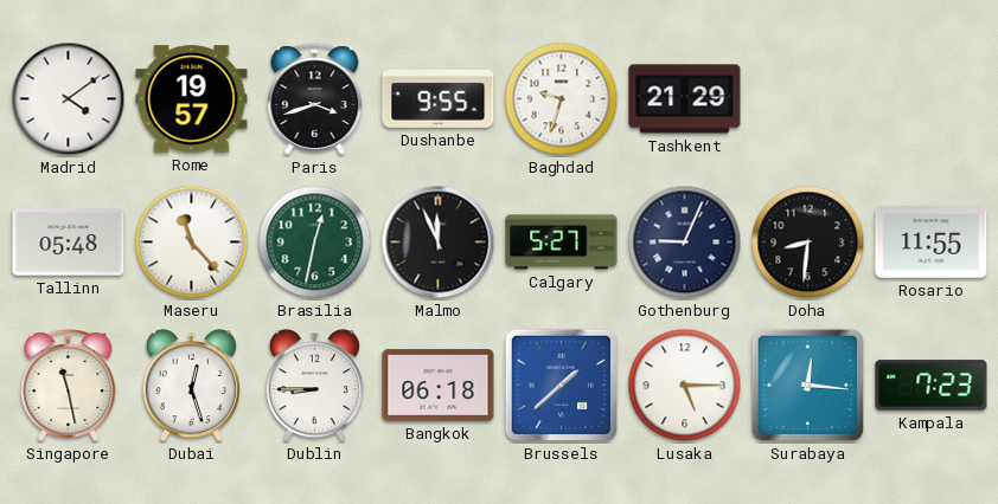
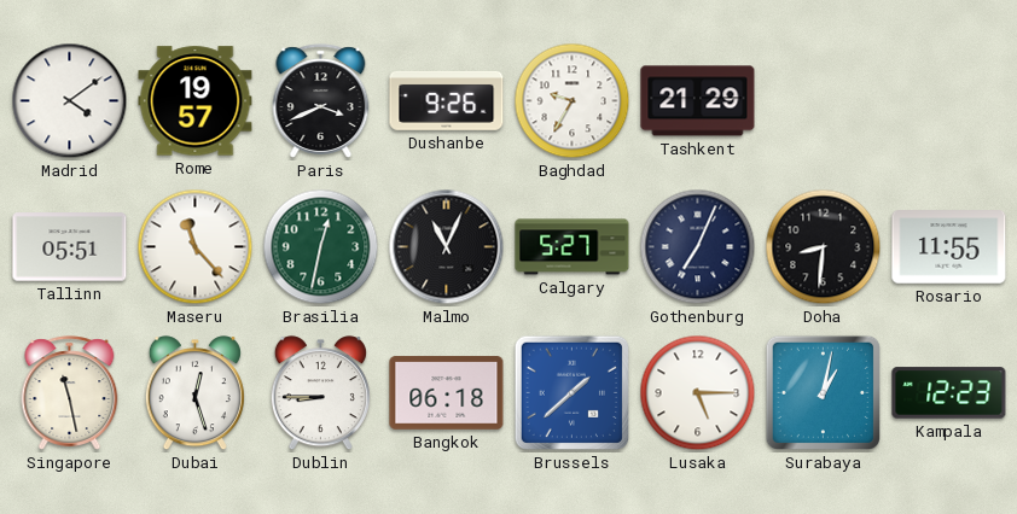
Paris: 3:42 -> 3:41
Dushanbe: 9:55 -> 9:26
Baghdad: 9:33 -> 9:35
Tallinn: 05:48 -> 05:51
Malmo: 11:56 -> 11:04
Gothenburg: 9:04 -> 7:04
Surabaya: 12:16 -> 1:02
Kampala: 7:23 -> 12:23
